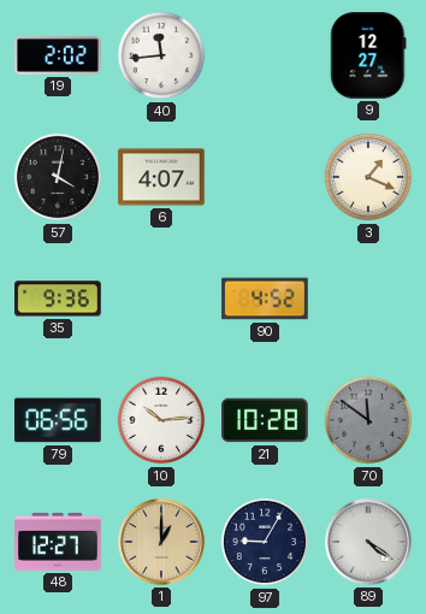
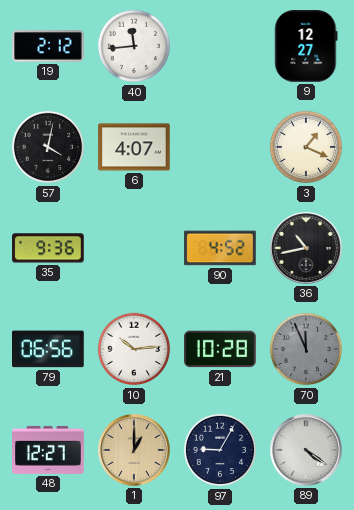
19: 2:02 -> 2:12
36: none -> 10:43
70: 11:51 -> 11:56
